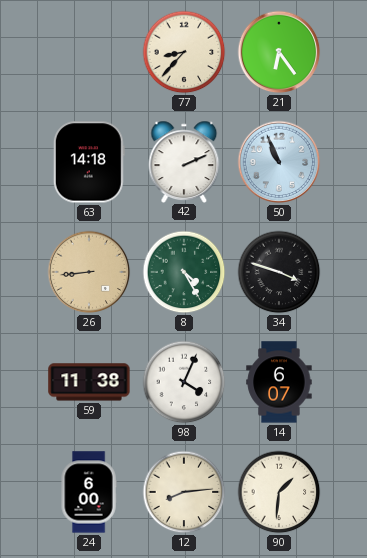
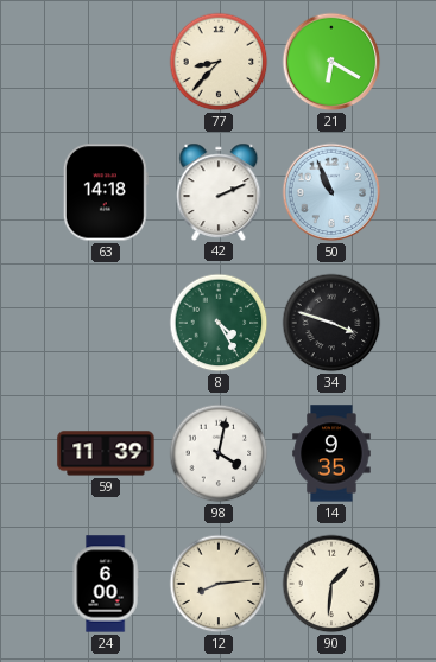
21: 6:24 -> 6:20
26: 8:44 -> none
59: 11:38 -> 11:39
98: 4:04 -> 4:02
14: 6:07 -> 9:35
